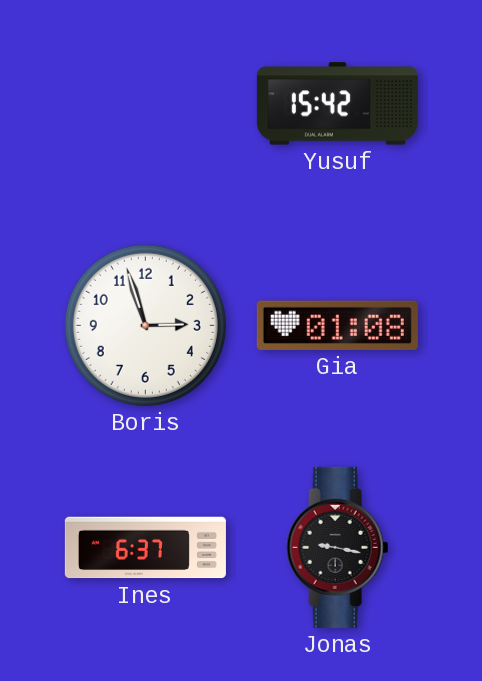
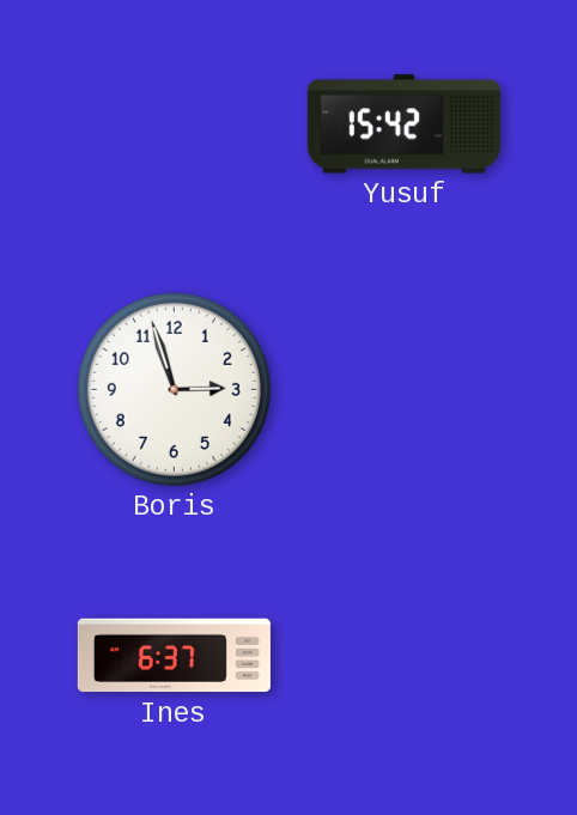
Gia: 01:08 -> none
Jonas: 9:17 -> none
